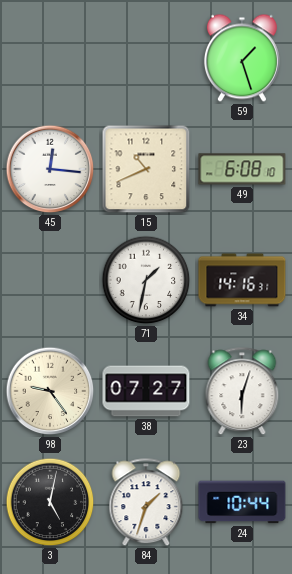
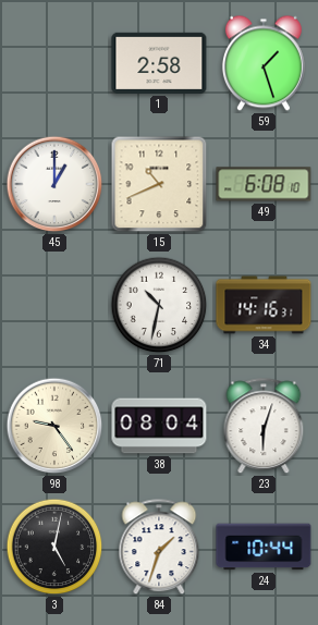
1: none -> 2:58
45: 12:16 -> 1:00
71: 1:32 -> 10:32
38: 07:27 -> 08:04
